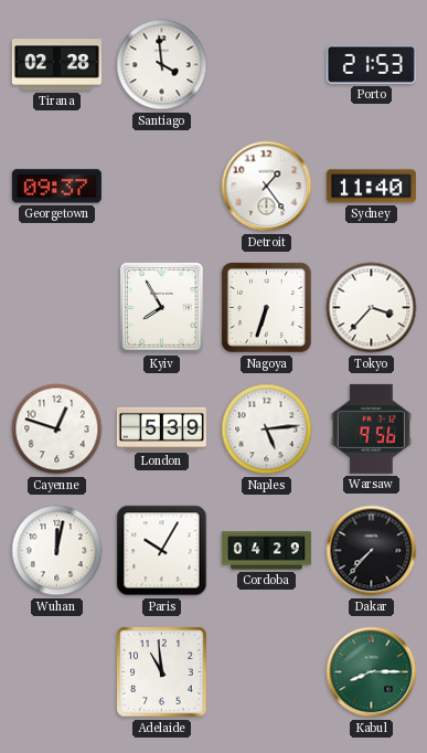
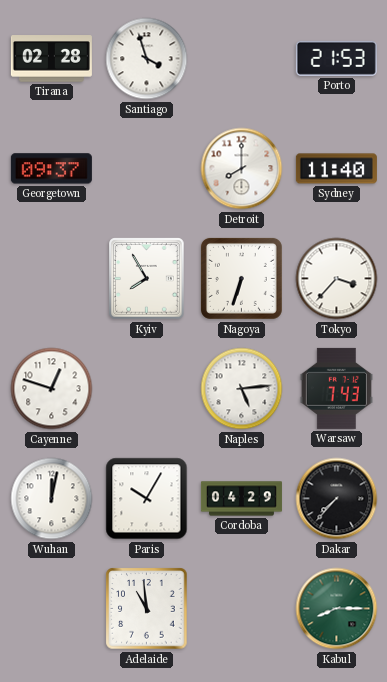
Santiago: 3:59 -> 3:57
Detroit: 1:24 -> 8:00
London: 5:39 -> none
Warsaw: 9:56 -> 7:43
